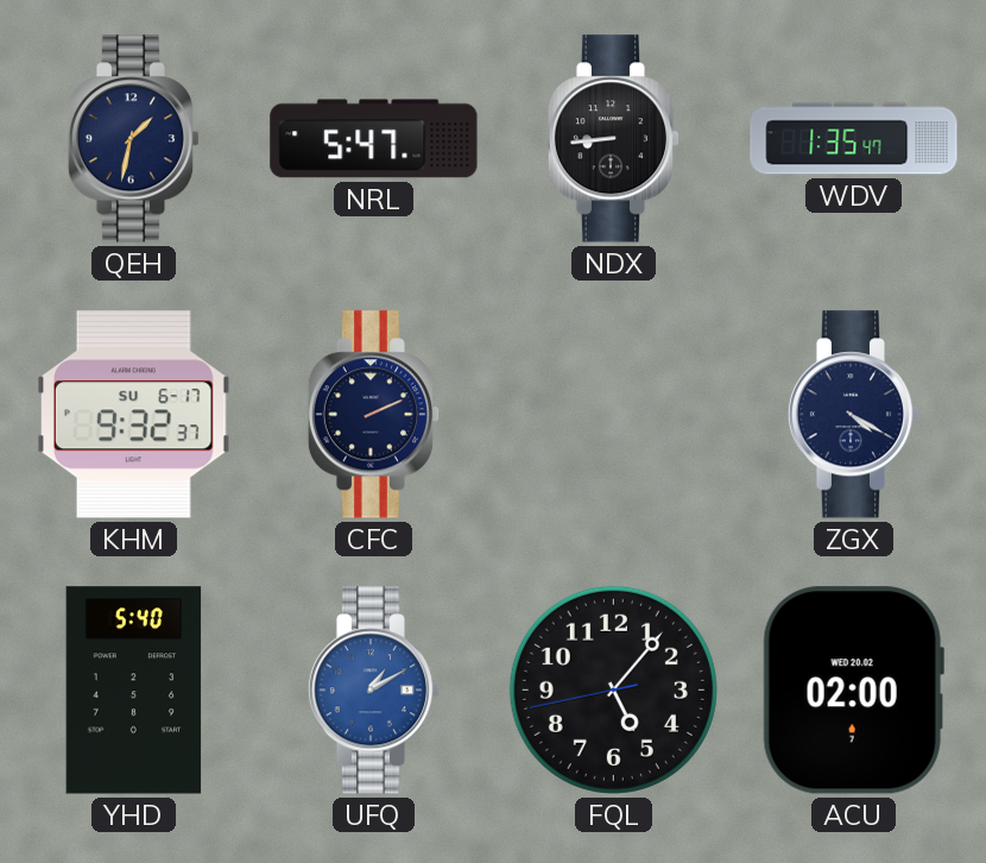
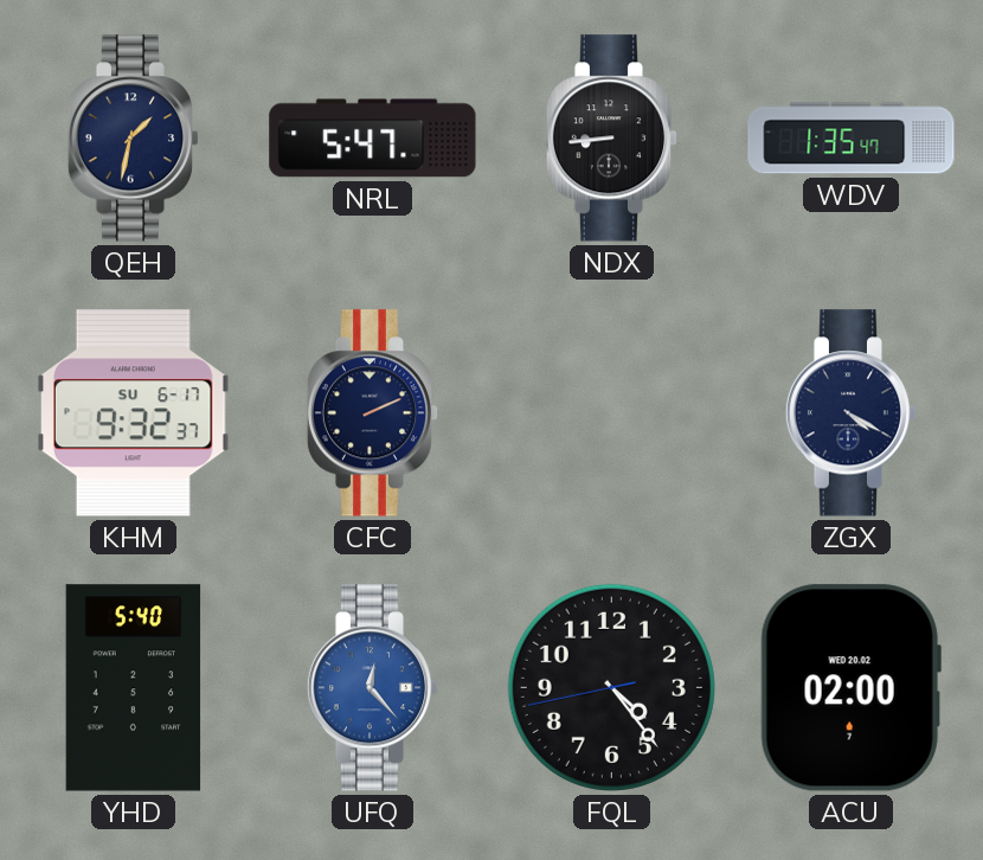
UFQ: 1:10 -> 12:23
FQL: 5:06 -> 4:23
